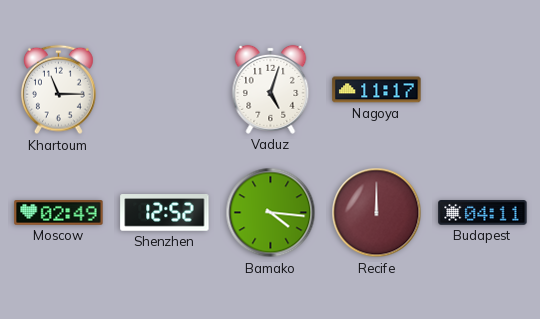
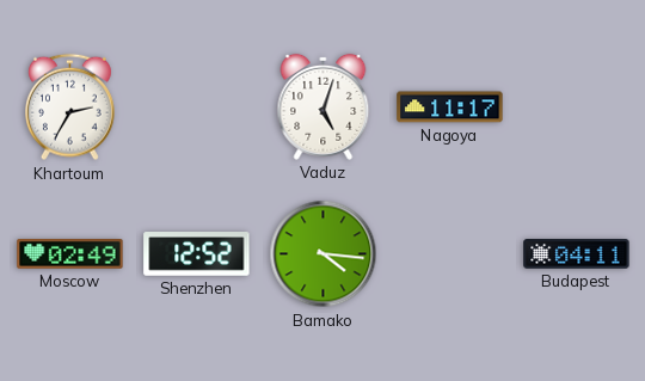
Khartoum: 11:15 -> 2:35
Recife: 12:00 -> none
